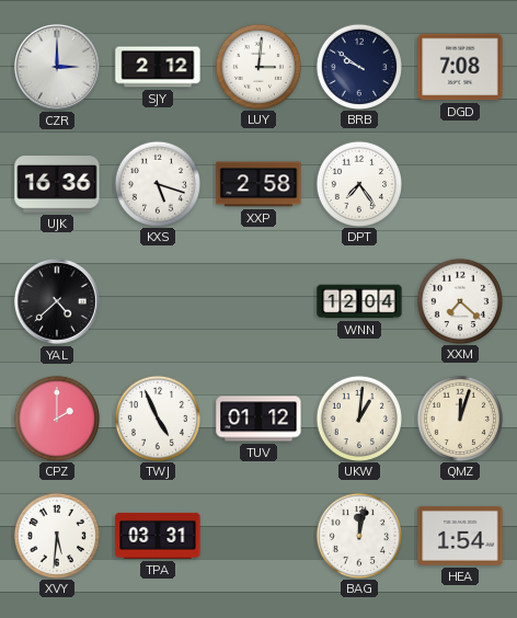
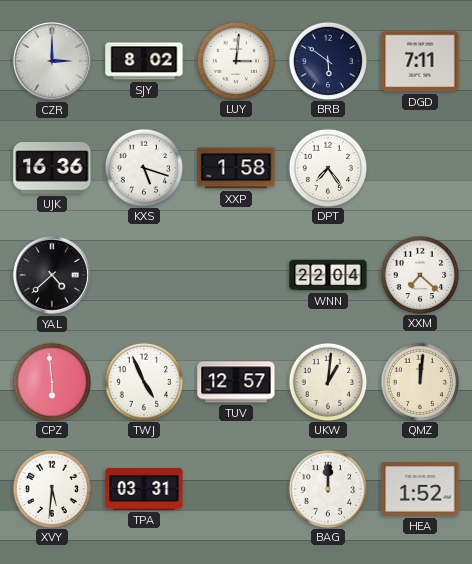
SJY: 2:12 -> 8:02
BRB: 9:51 -> 5:51
DGD: 7:08 -> 7:11
XXP: 2:58 -> 1:58
WNN: 12:04 -> 22:04
CPZ: 2:00 -> 5:59
TUV: 01:12 -> 12:57
QMZ: 12:03 -> 12:01
BAG: 12:02 -> 12:00
HEA: 1:54 -> 1:52
